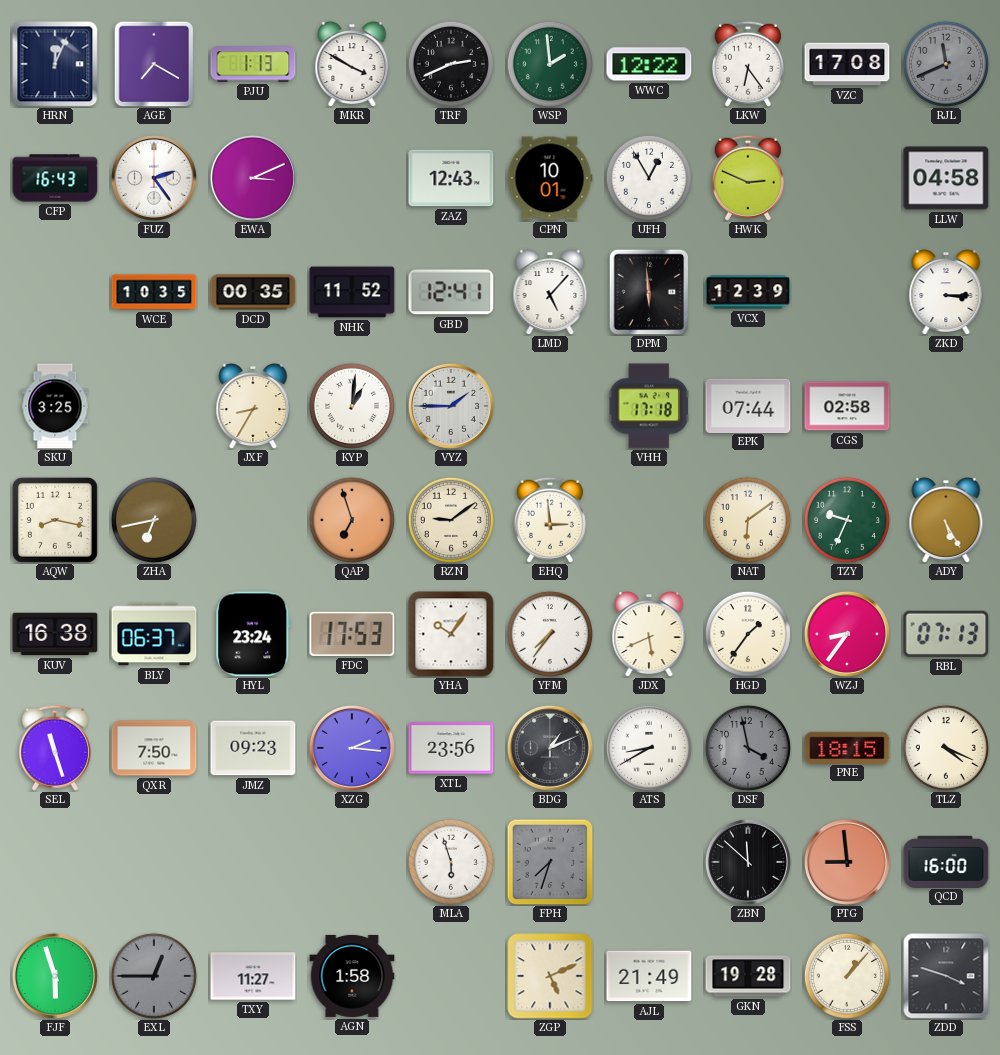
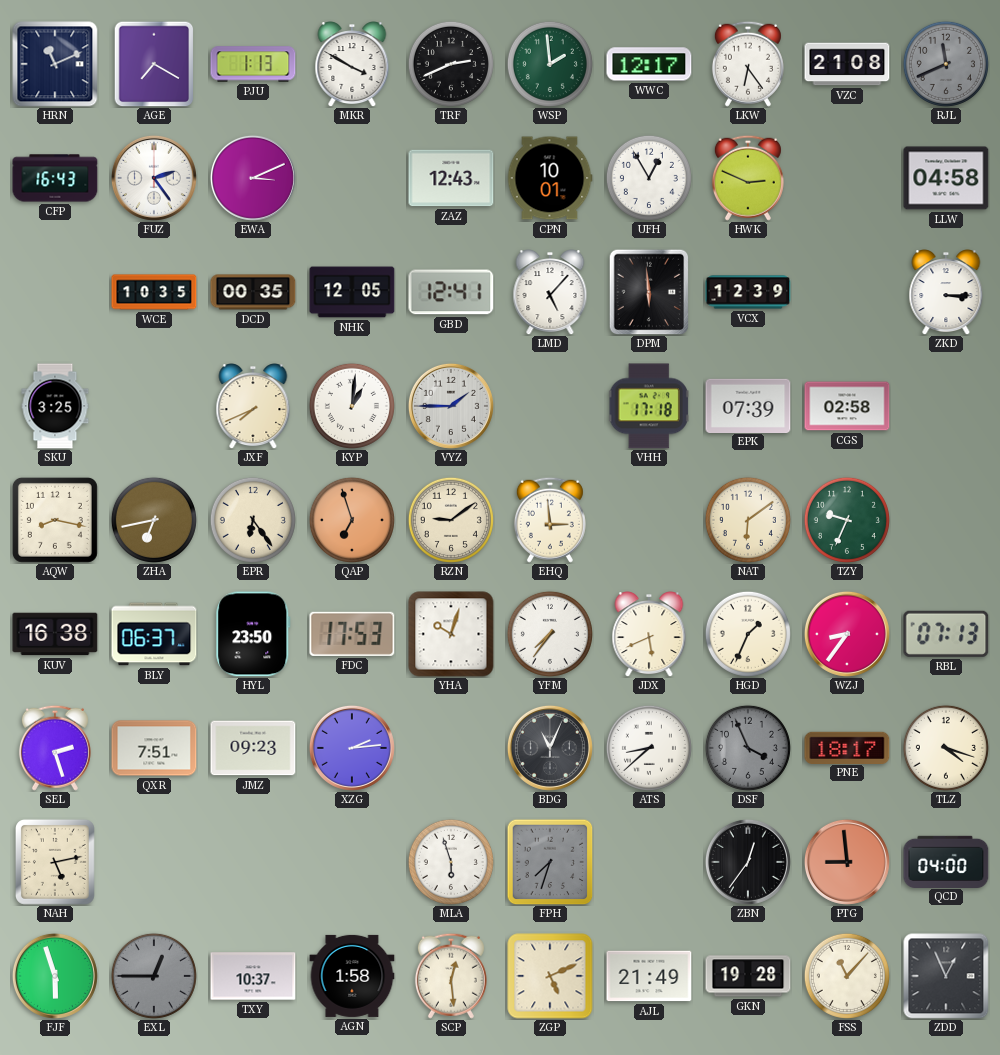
HRN: 12:04 -> 11:11
WWC: 12:22 -> 12:17
VZC: 17:08 -> 21:08
NHK: 11:52 -> 12:05
JXF: 8:35 -> 7:41
EPK: 07:44 -> 07:39
EPR: none -> 6:24
ADY: 5:25 -> none
HYL: 23:24 -> 23:50
YHA: 10:06 -> 10:03
HGD: 1:36 -> 1:34
SEL: 11:27 -> 2:27
QXR: 7:50 -> 7:51
XZG: 2:16 -> 2:14
XTL: 23:56 -> none
BDG: 1:11 -> 11:04
ATS: 8:40 -> 8:38
DSF: 3:58 -> 3:56
PNE: 18:15 -> 18:17
TLZ: 4:19 -> 4:18
NAH: none -> 5:13
ZBN: 11:52 -> 12:36
QCD: 16:00 -> 04:00
TXY: 11:27 -> 10:37
SCP: none -> 12:29
FSS: 1:07 -> 11:07
ZDD: 3:48 -> 12:56
